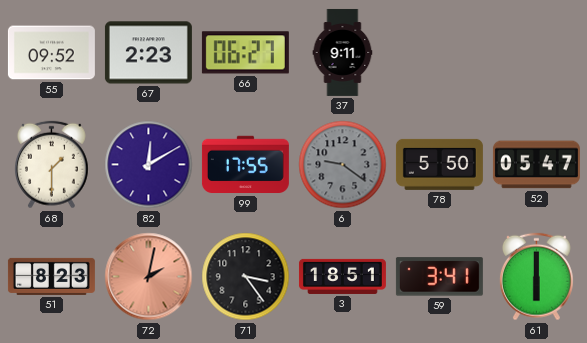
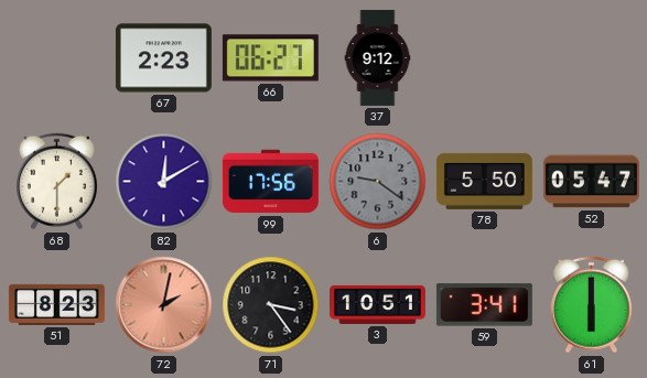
55: 09:52 -> none
37: 9:11 -> 9:12
99: 17:55 -> 17:56
3: 18:51 -> 10:51
